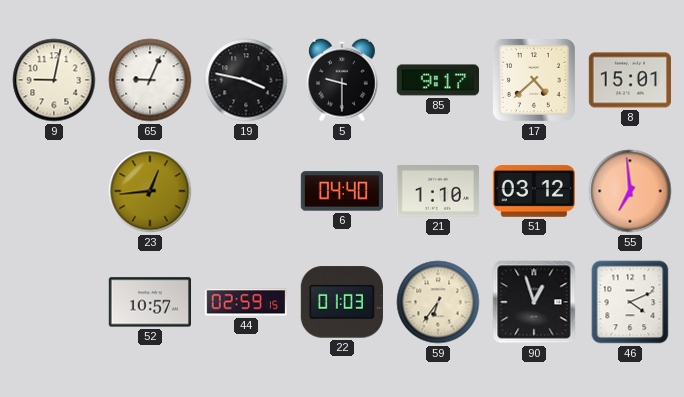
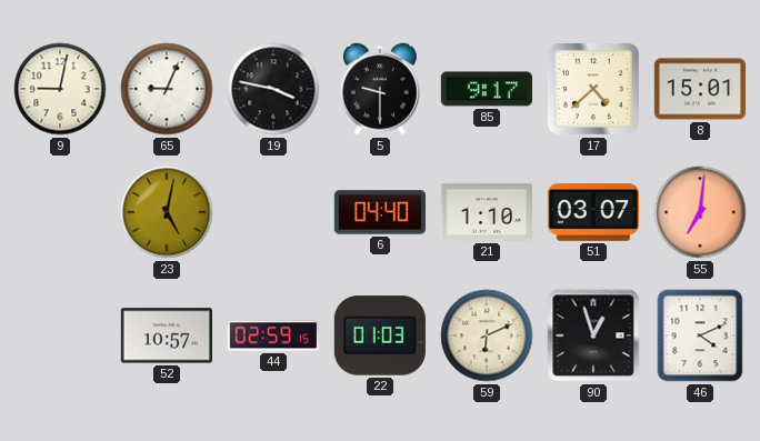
23: 12:44 -> 5:02
51: 03:12 -> 03:07
55: 6:59 -> 7:01
59: 6:36 -> 6:11
